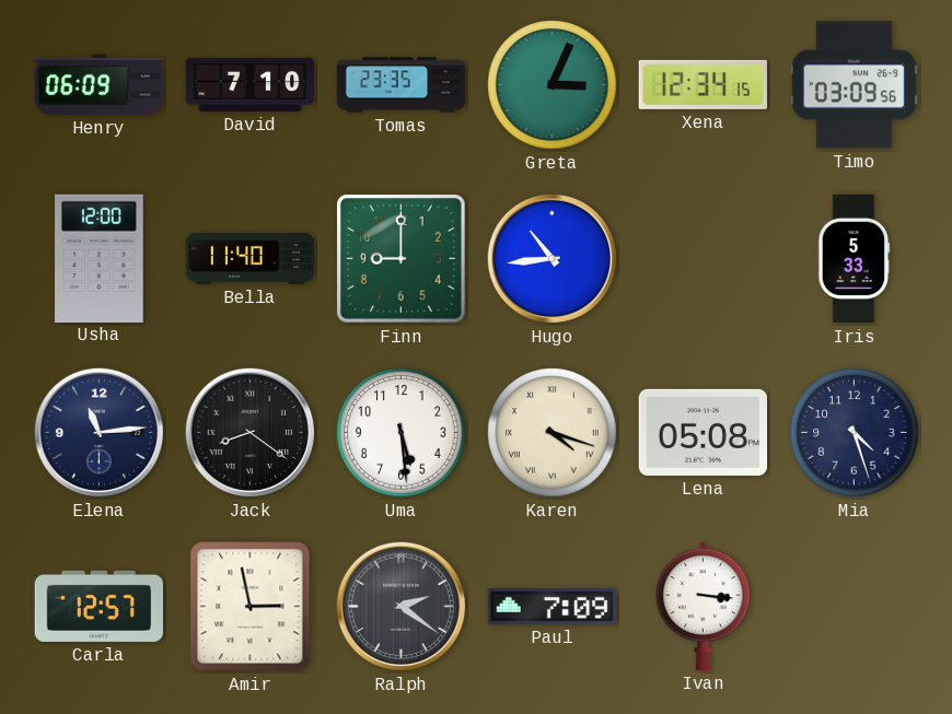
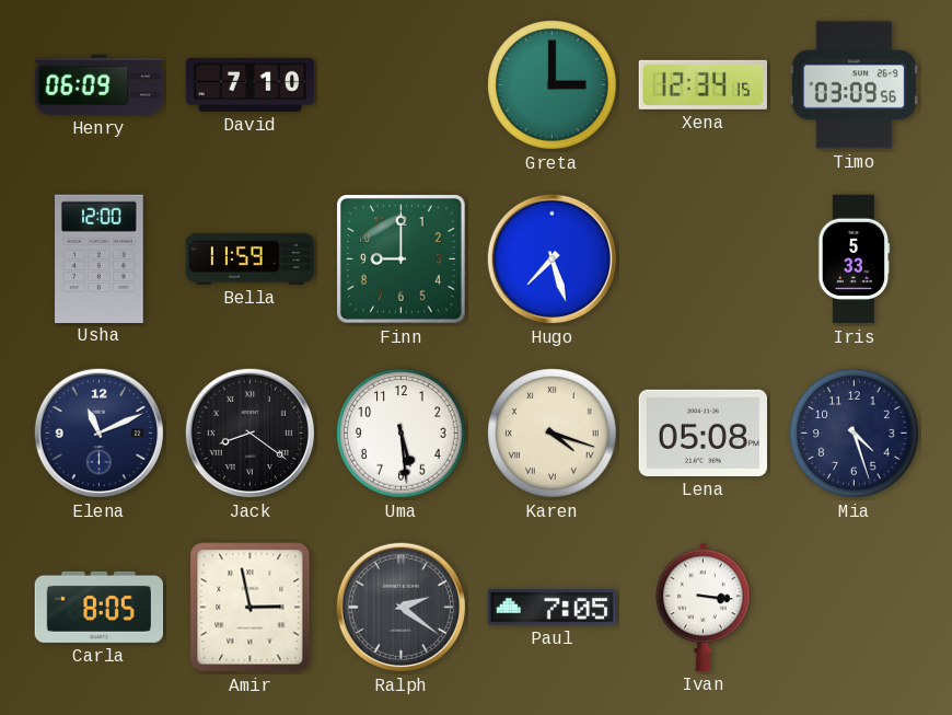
Tomas: 23:35 -> none
Greta: 3:04 -> 3:00
Bella: 11:40 -> 11:59
Hugo: 10:44 -> 7:27
Elena: 11:14 -> 11:11
Carla: 12:57 -> 8:05
Paul: 7:09 -> 7:05
